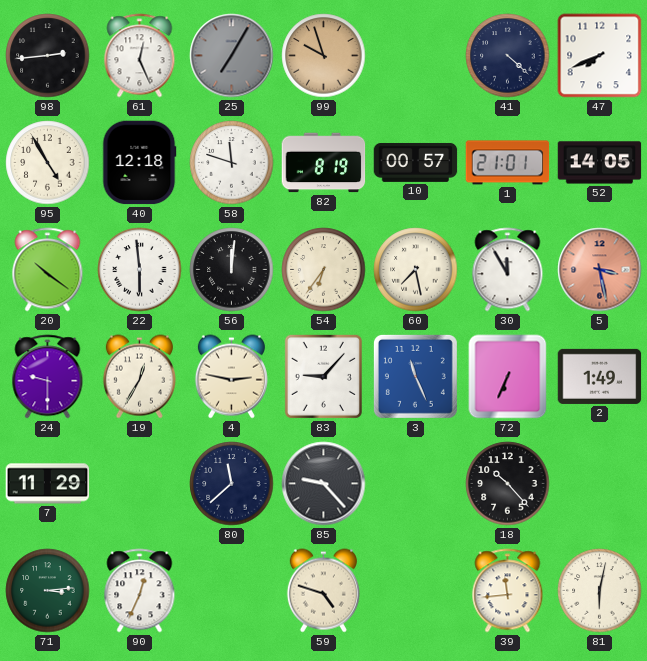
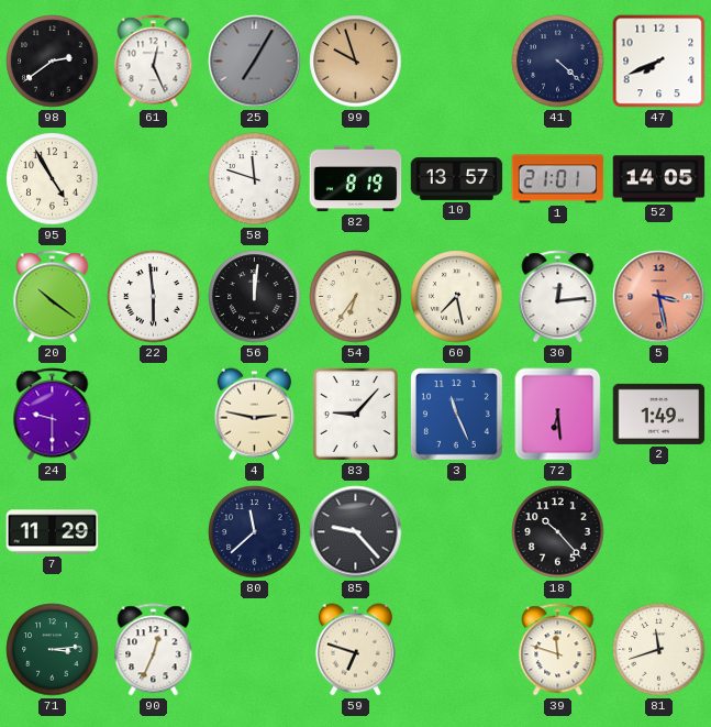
98: 2:44 -> 2:39
40: 12:18 -> none
10: 00:57 -> 13:57
30: 11:55 -> 12:14
19: 12:35 -> none
72: 6:34 -> 6:29
59: 4:48 -> 6:48
39: 11:44 -> 11:48
81: 6:02 -> 11:42
